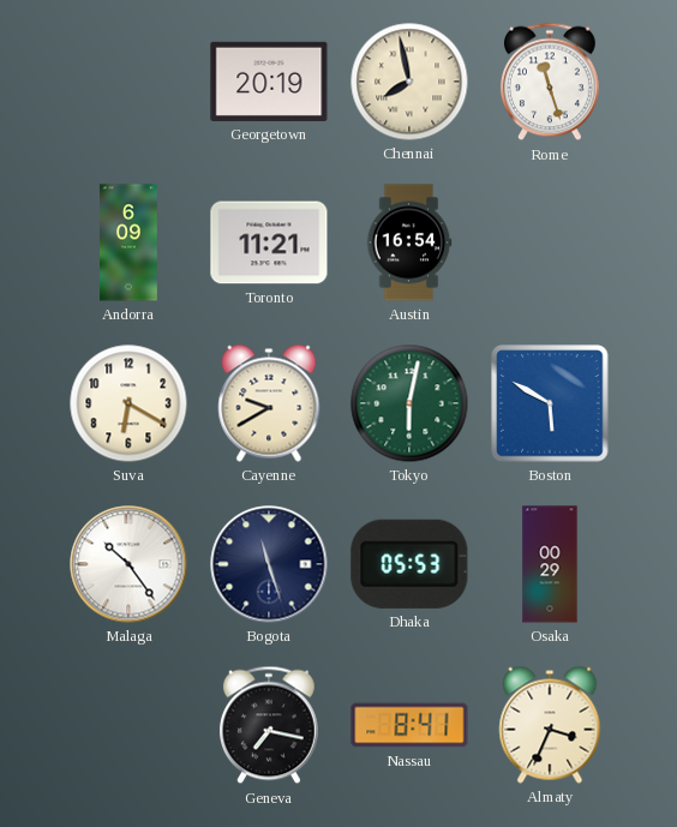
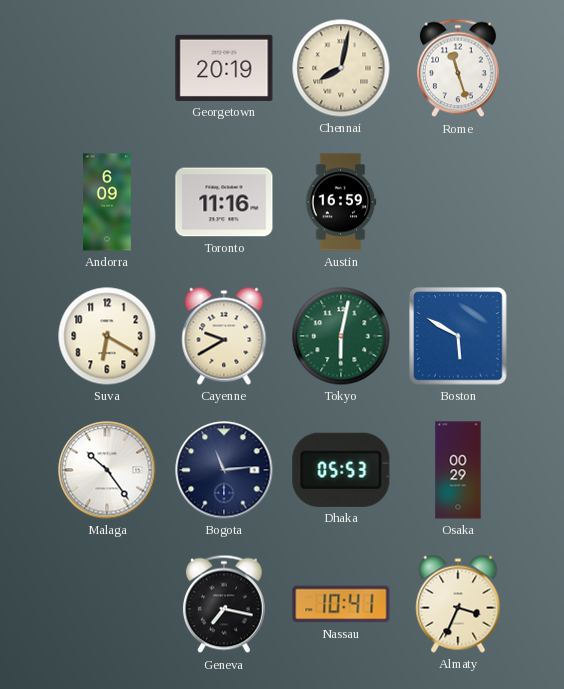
Chennai: 7:58 -> 8:02
Toronto: 11:21 -> 11:16
Austin: 16:54 -> 16:59
Bogota: 11:27 -> 11:14
Nassau: 8:41 -> 10:41
